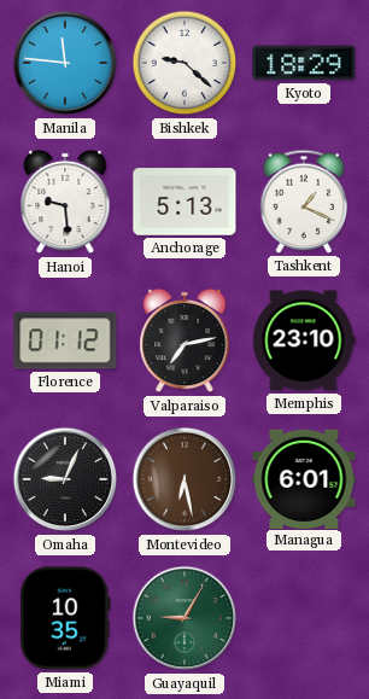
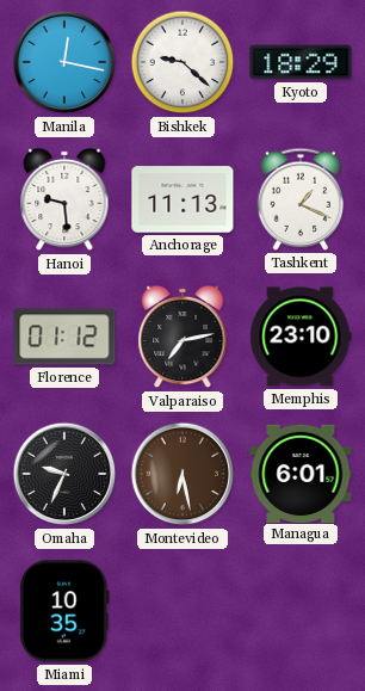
Manila: 11:46 -> 12:17
Anchorage: 5:13 -> 11:13
Omaha: 9:04 -> 9:34
Guayaquil: 9:05 -> none
